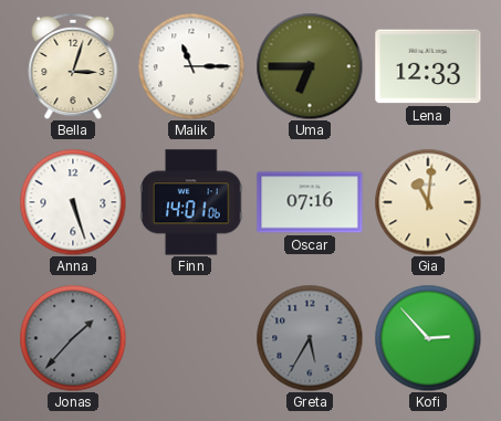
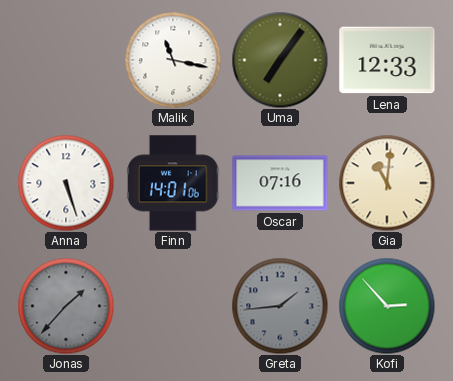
Bella: 3:03 -> none
Malik: 11:15 -> 11:17
Uma: 6:45 -> 7:06
Greta: 5:35 -> 1:44
